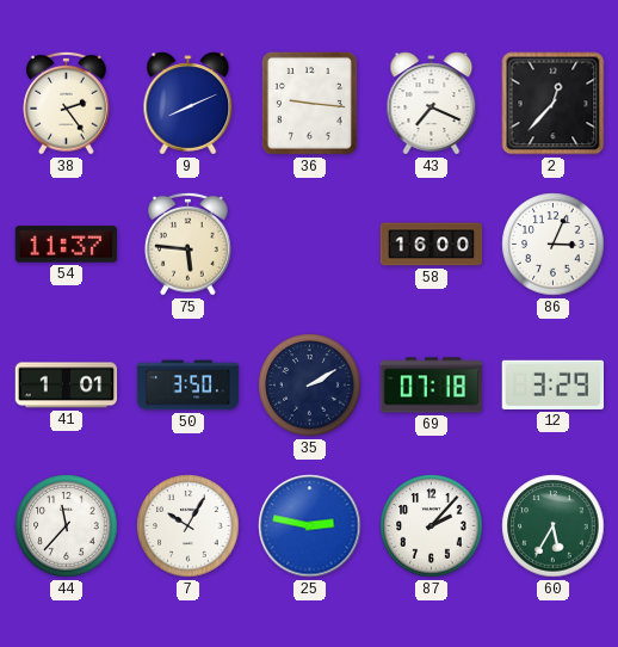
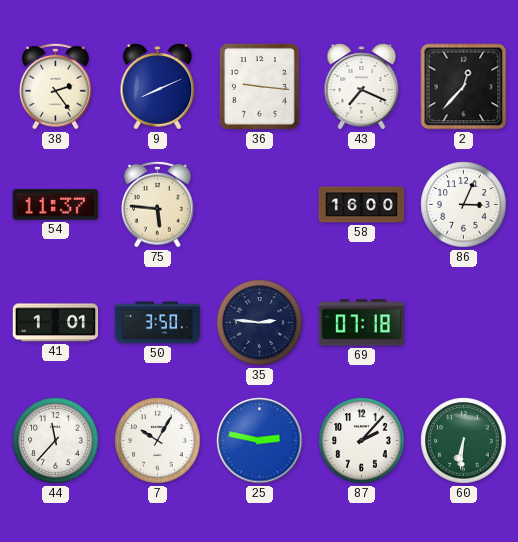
35: 2:10 -> 2:46
12: 3:29 -> none
60: 5:35 -> 6:31
